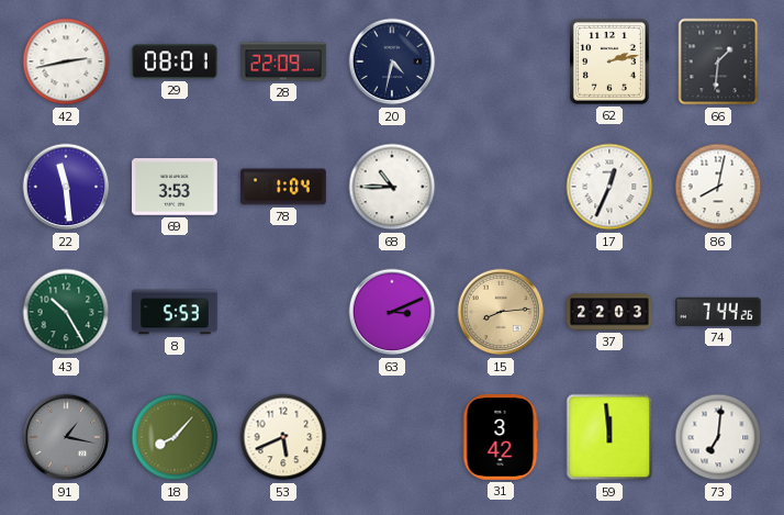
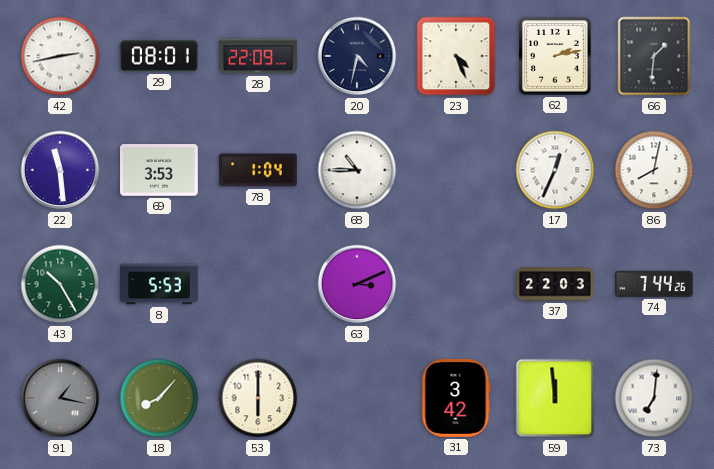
23: none -> 4:26
15: 8:14 -> none
53: 5:41 -> 6:00
